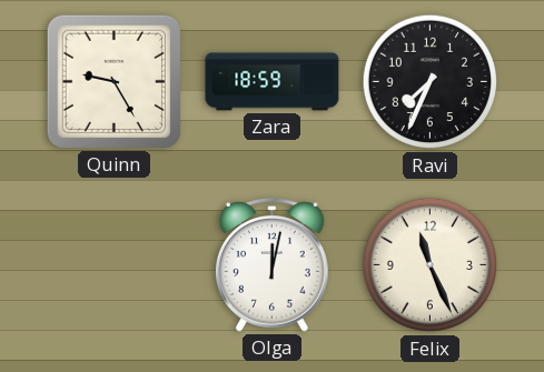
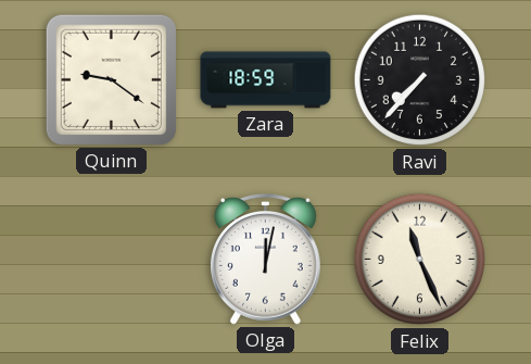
Quinn: 9:25 -> 9:21
Ravi: 7:34 -> 7:37
